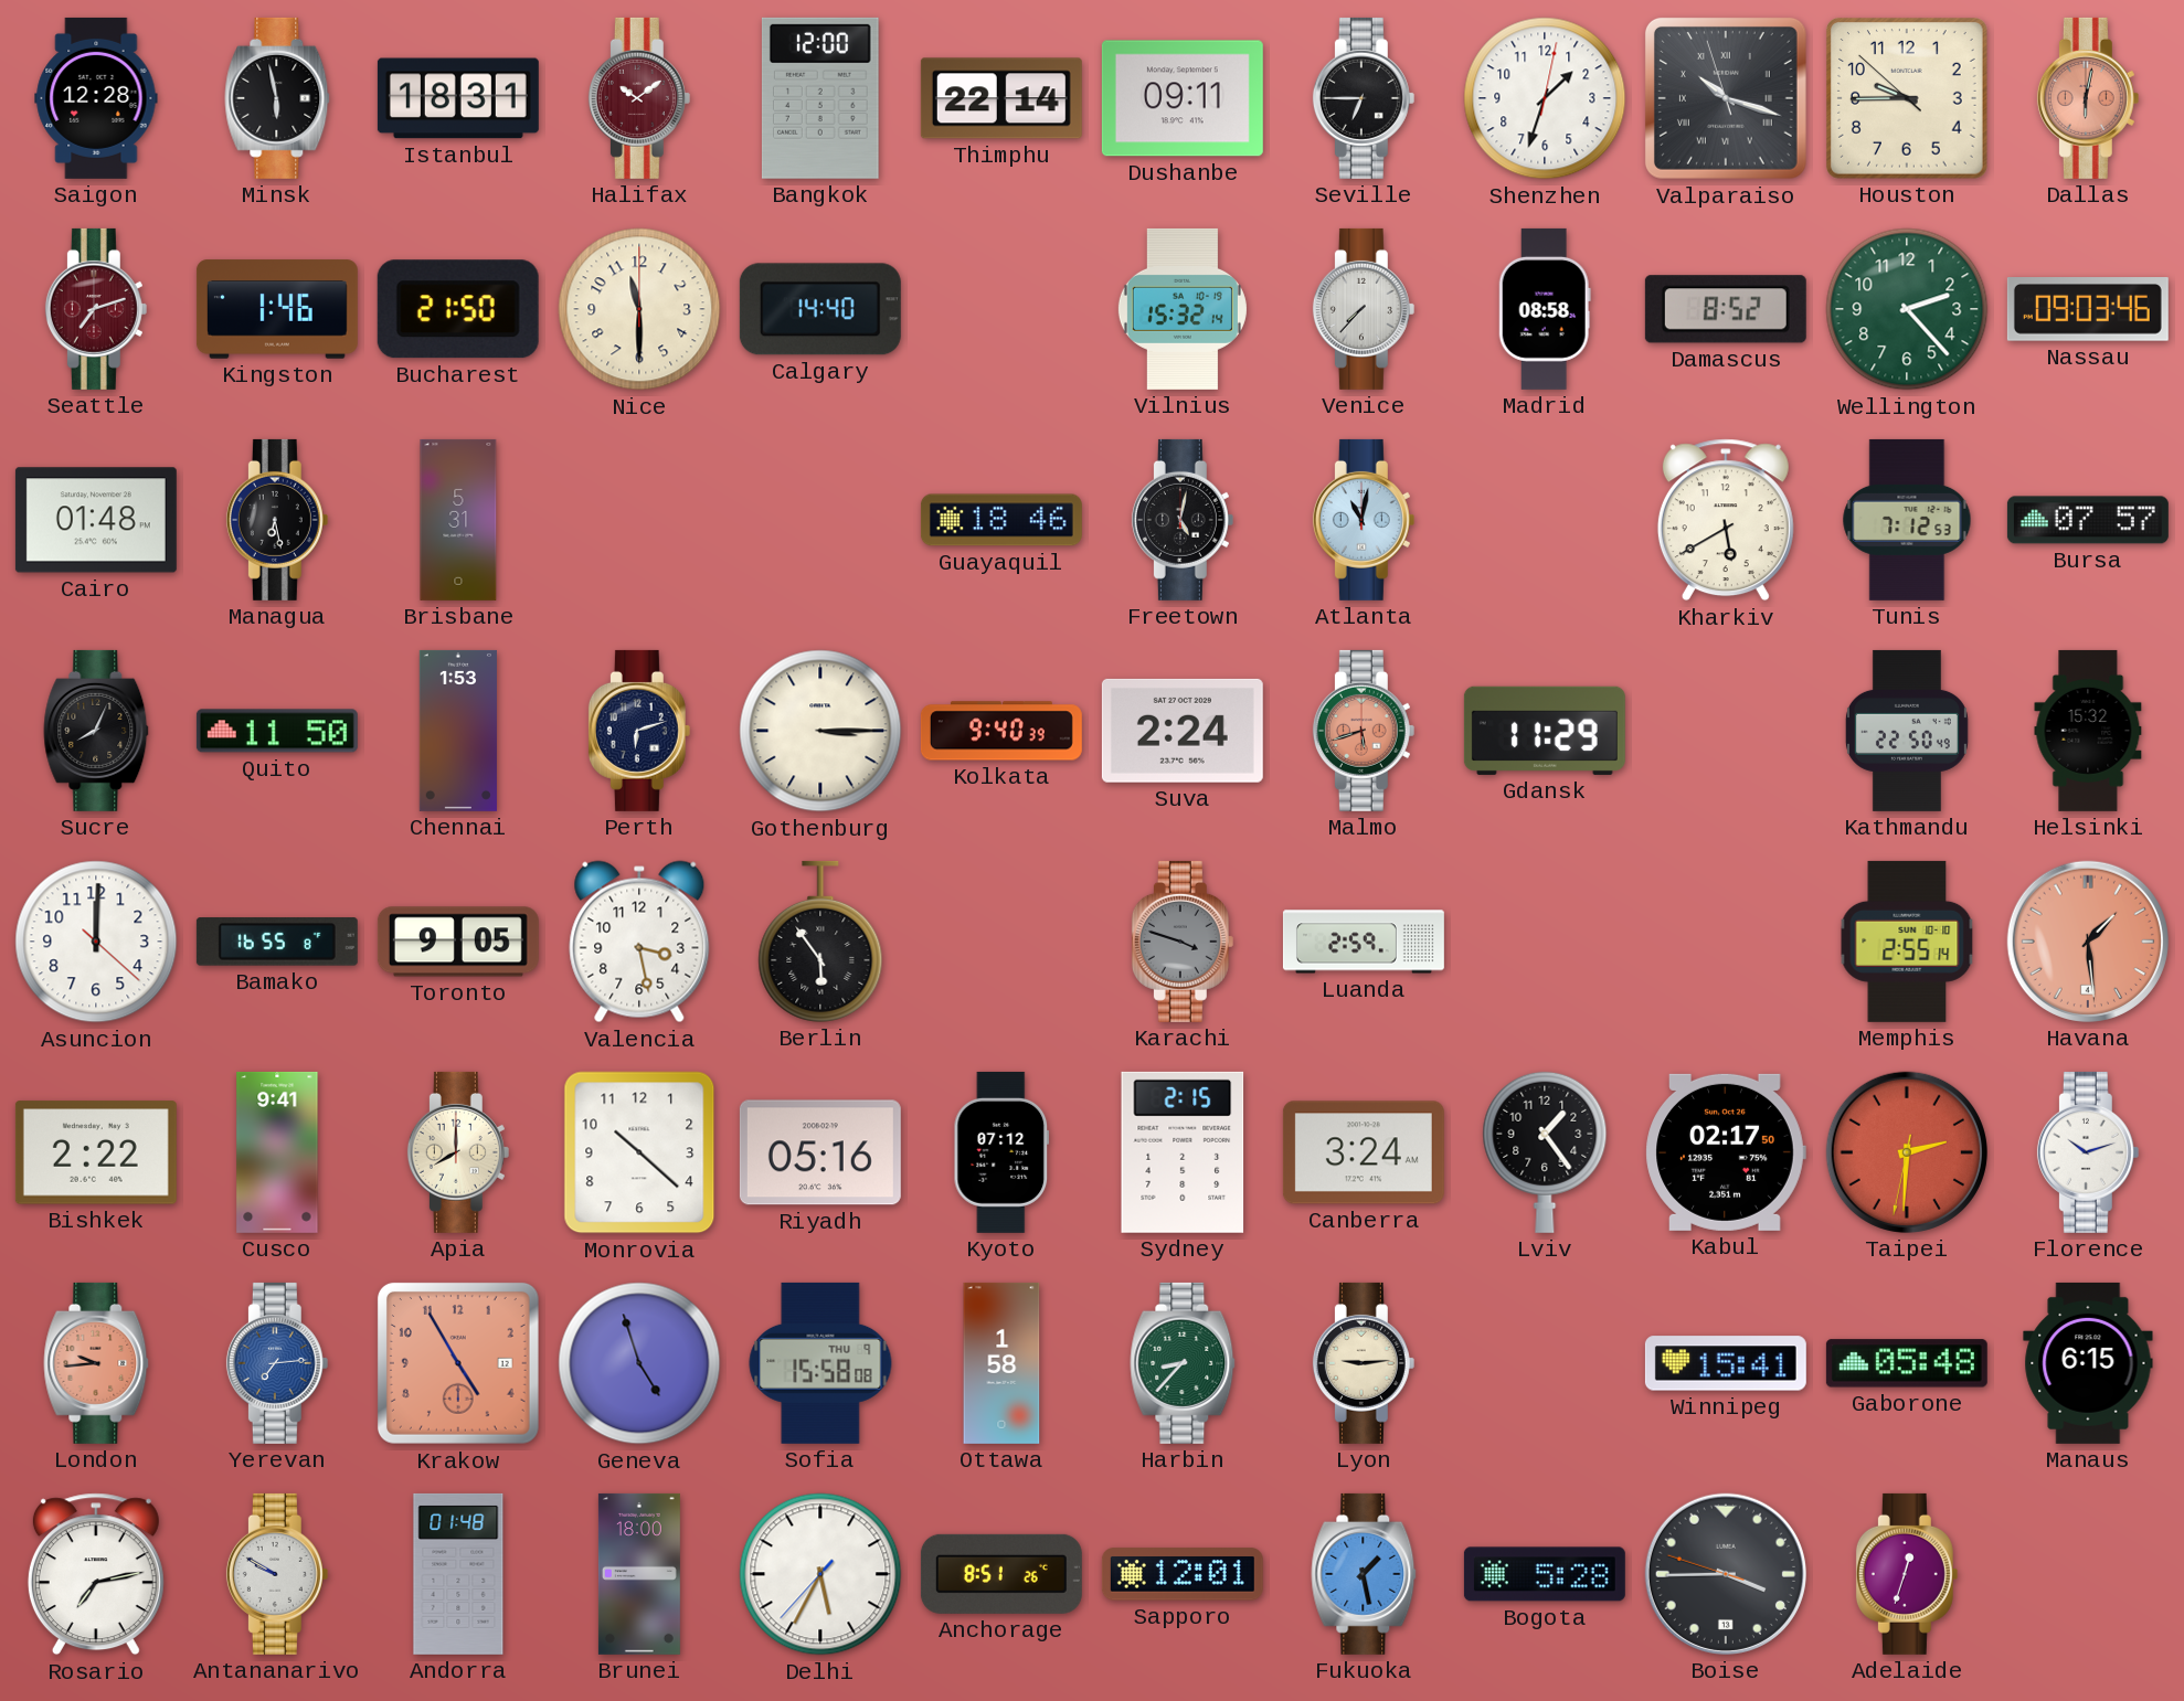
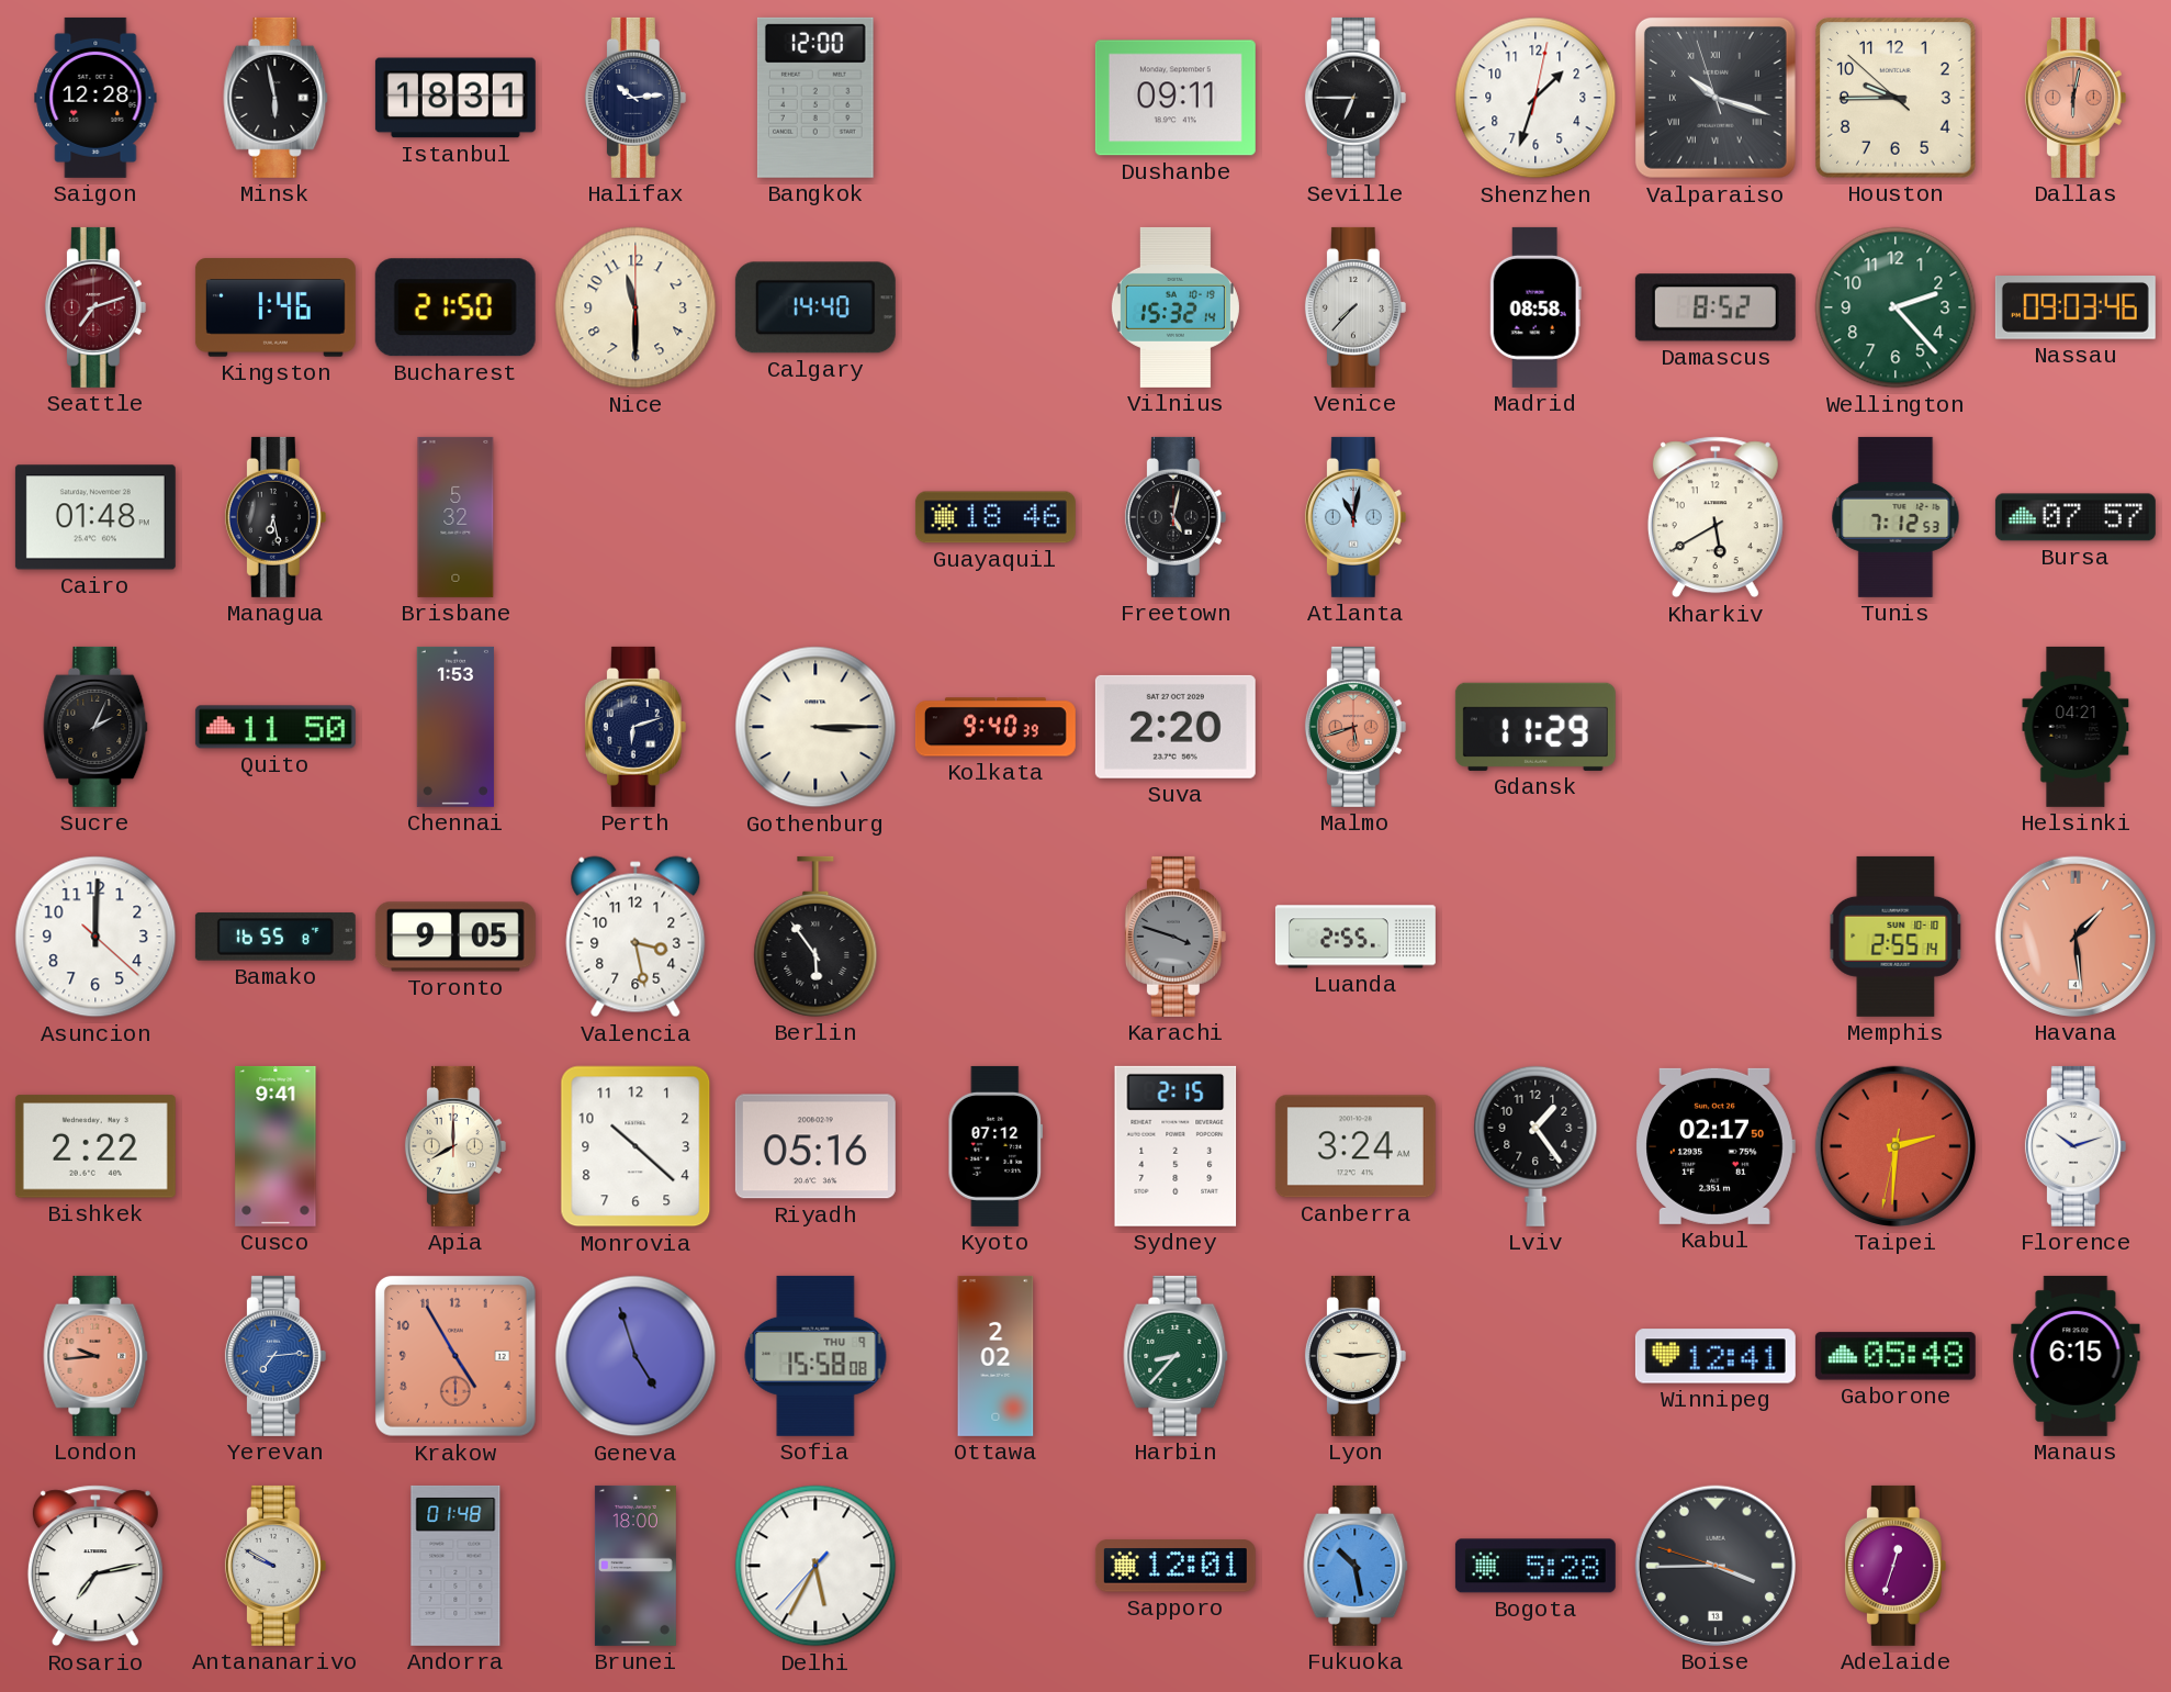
Halifax: 10:09 -> 10:14
Halifax dial: burgundy -> navy
Thimphu: 22:14 -> none
Brisbane: 5:31 -> 5:32
Sucre: 8:04 -> 2:04
Suva: 2:24 -> 2:20
Kathmandu: 22:50 -> none
Helsinki: 15:32 -> 04:21
Luanda: 2:59 -> 2:55
Ottawa: 1:58 -> 2:02
Winnipeg: 15:41 -> 12:41
Anchorage: 8:51 -> none
Fukuoka: 1:28 -> 10:28
